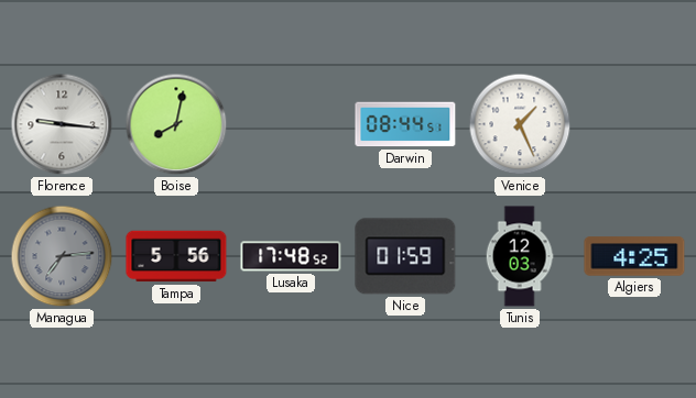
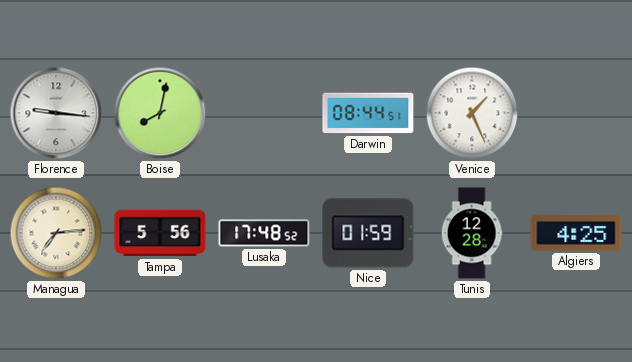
Managua dial: grey -> cream
Tunis: 12:03 -> 12:28
